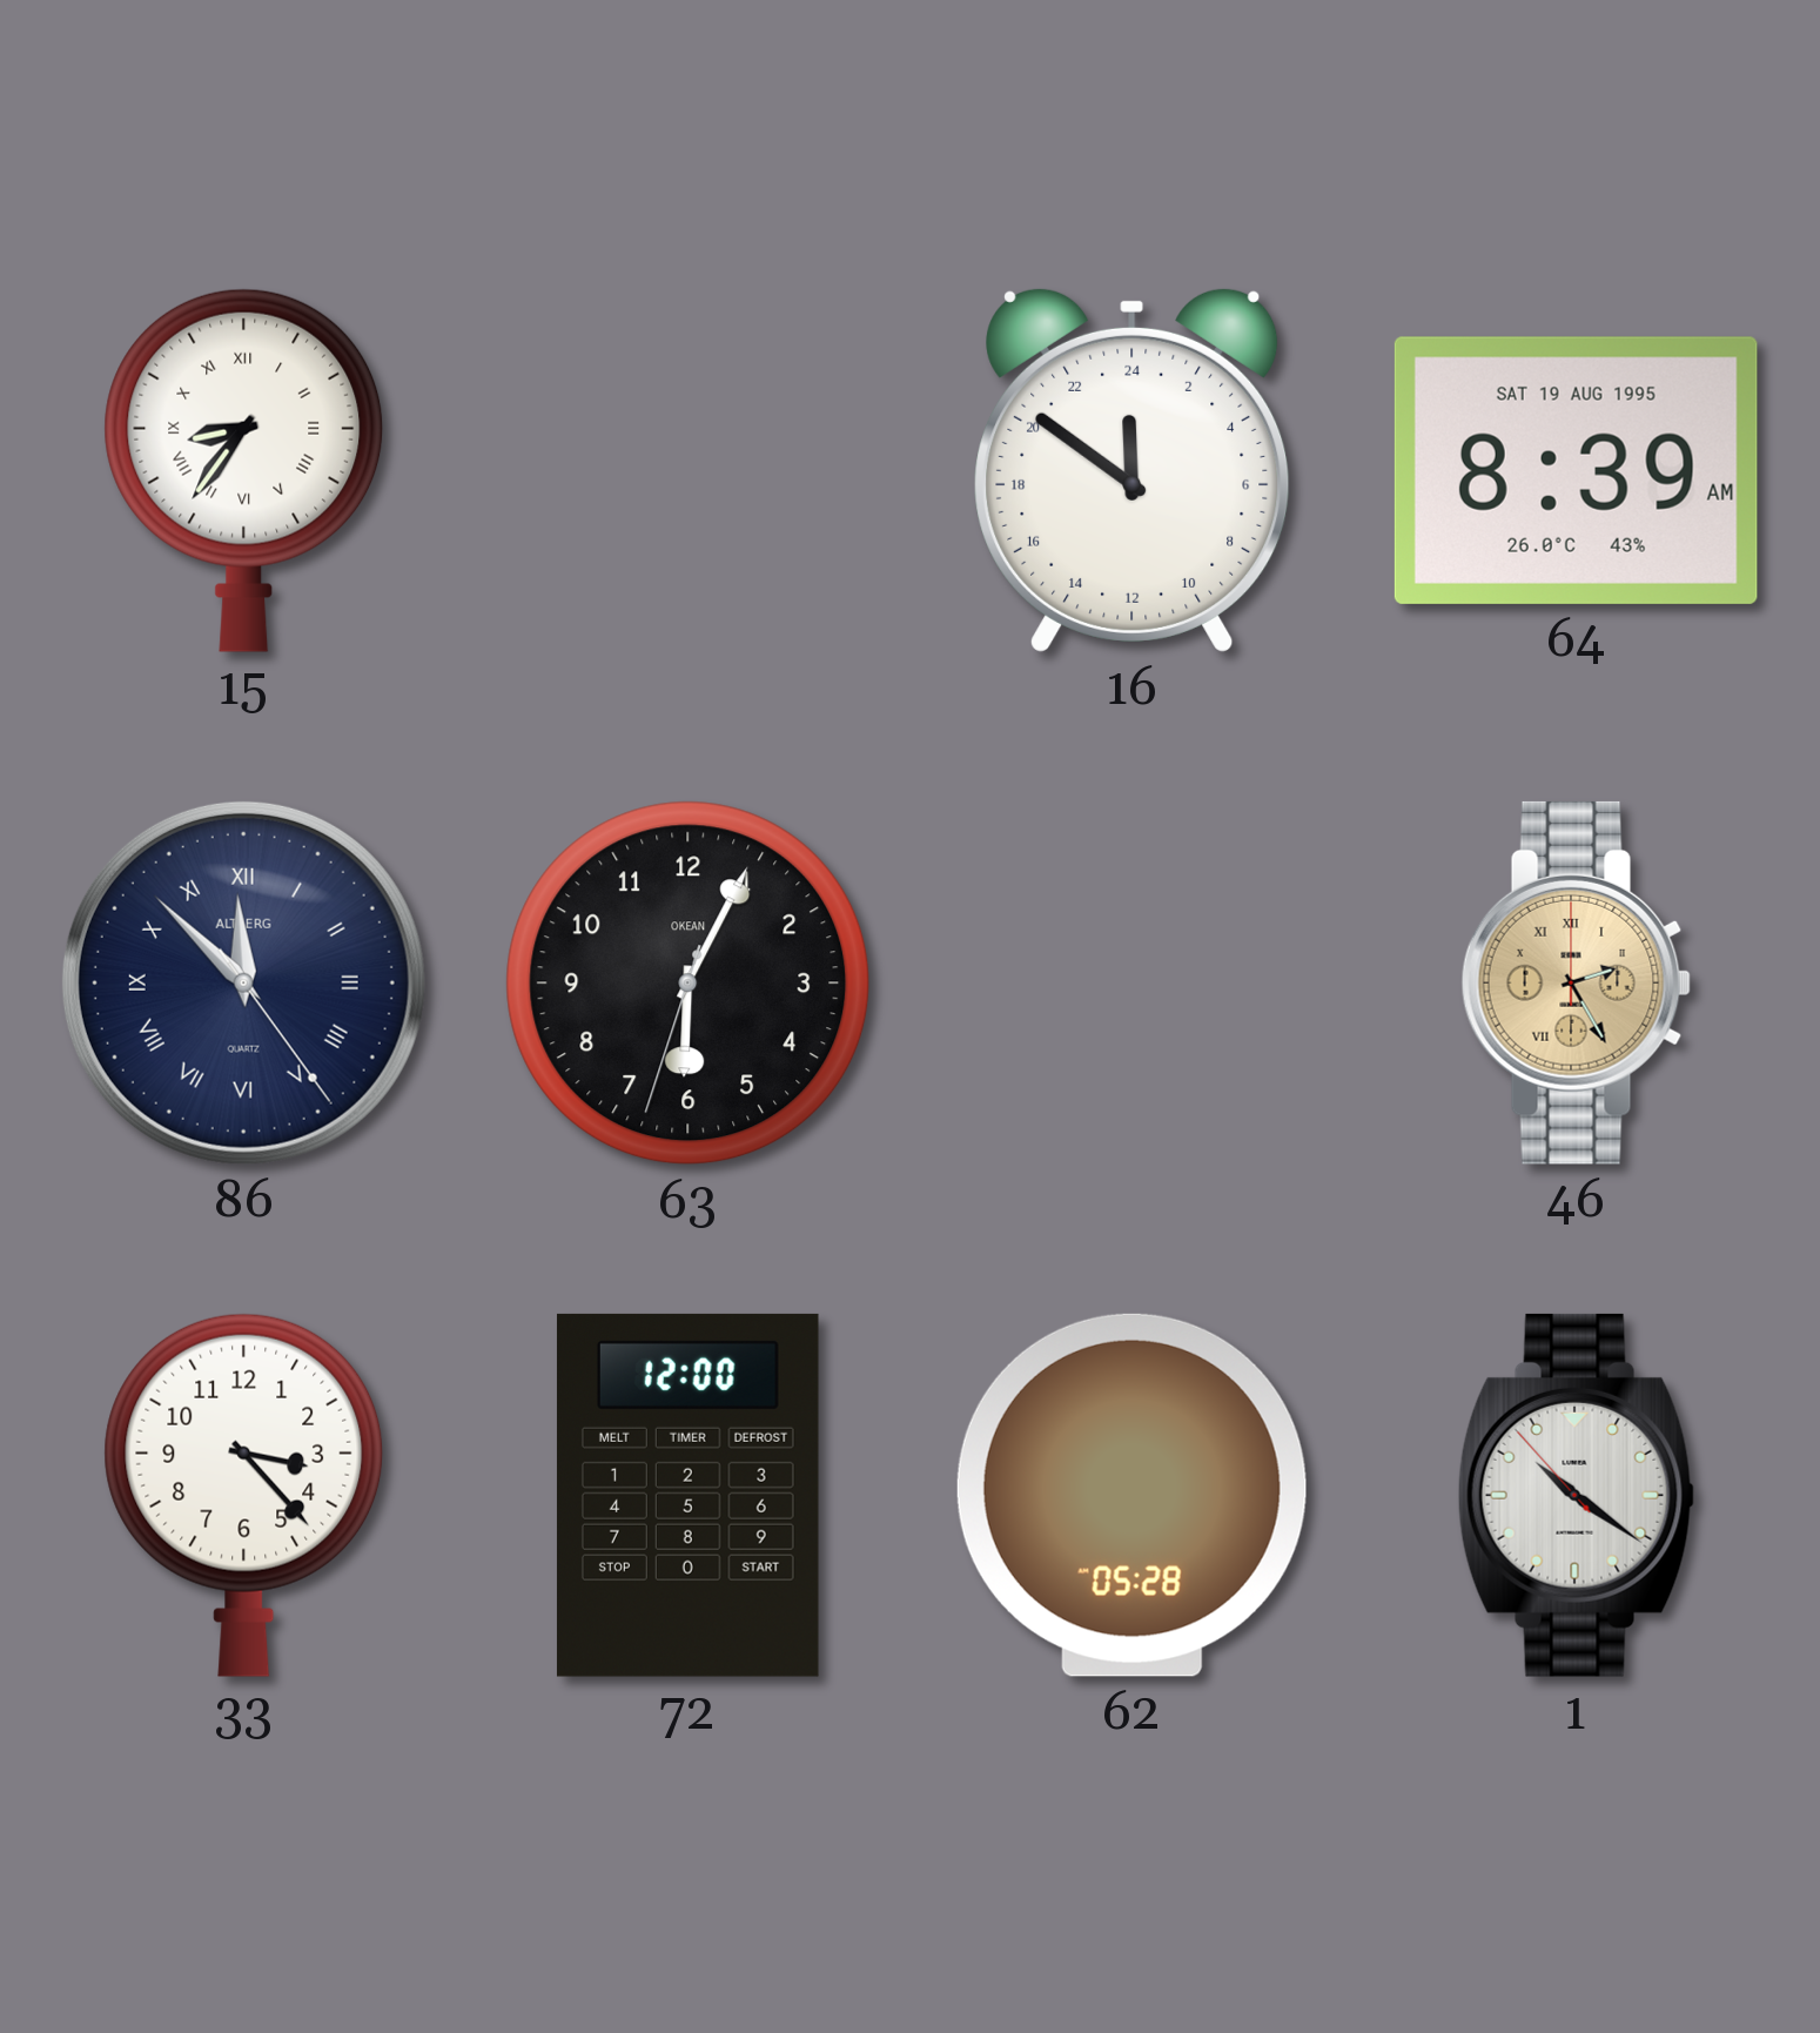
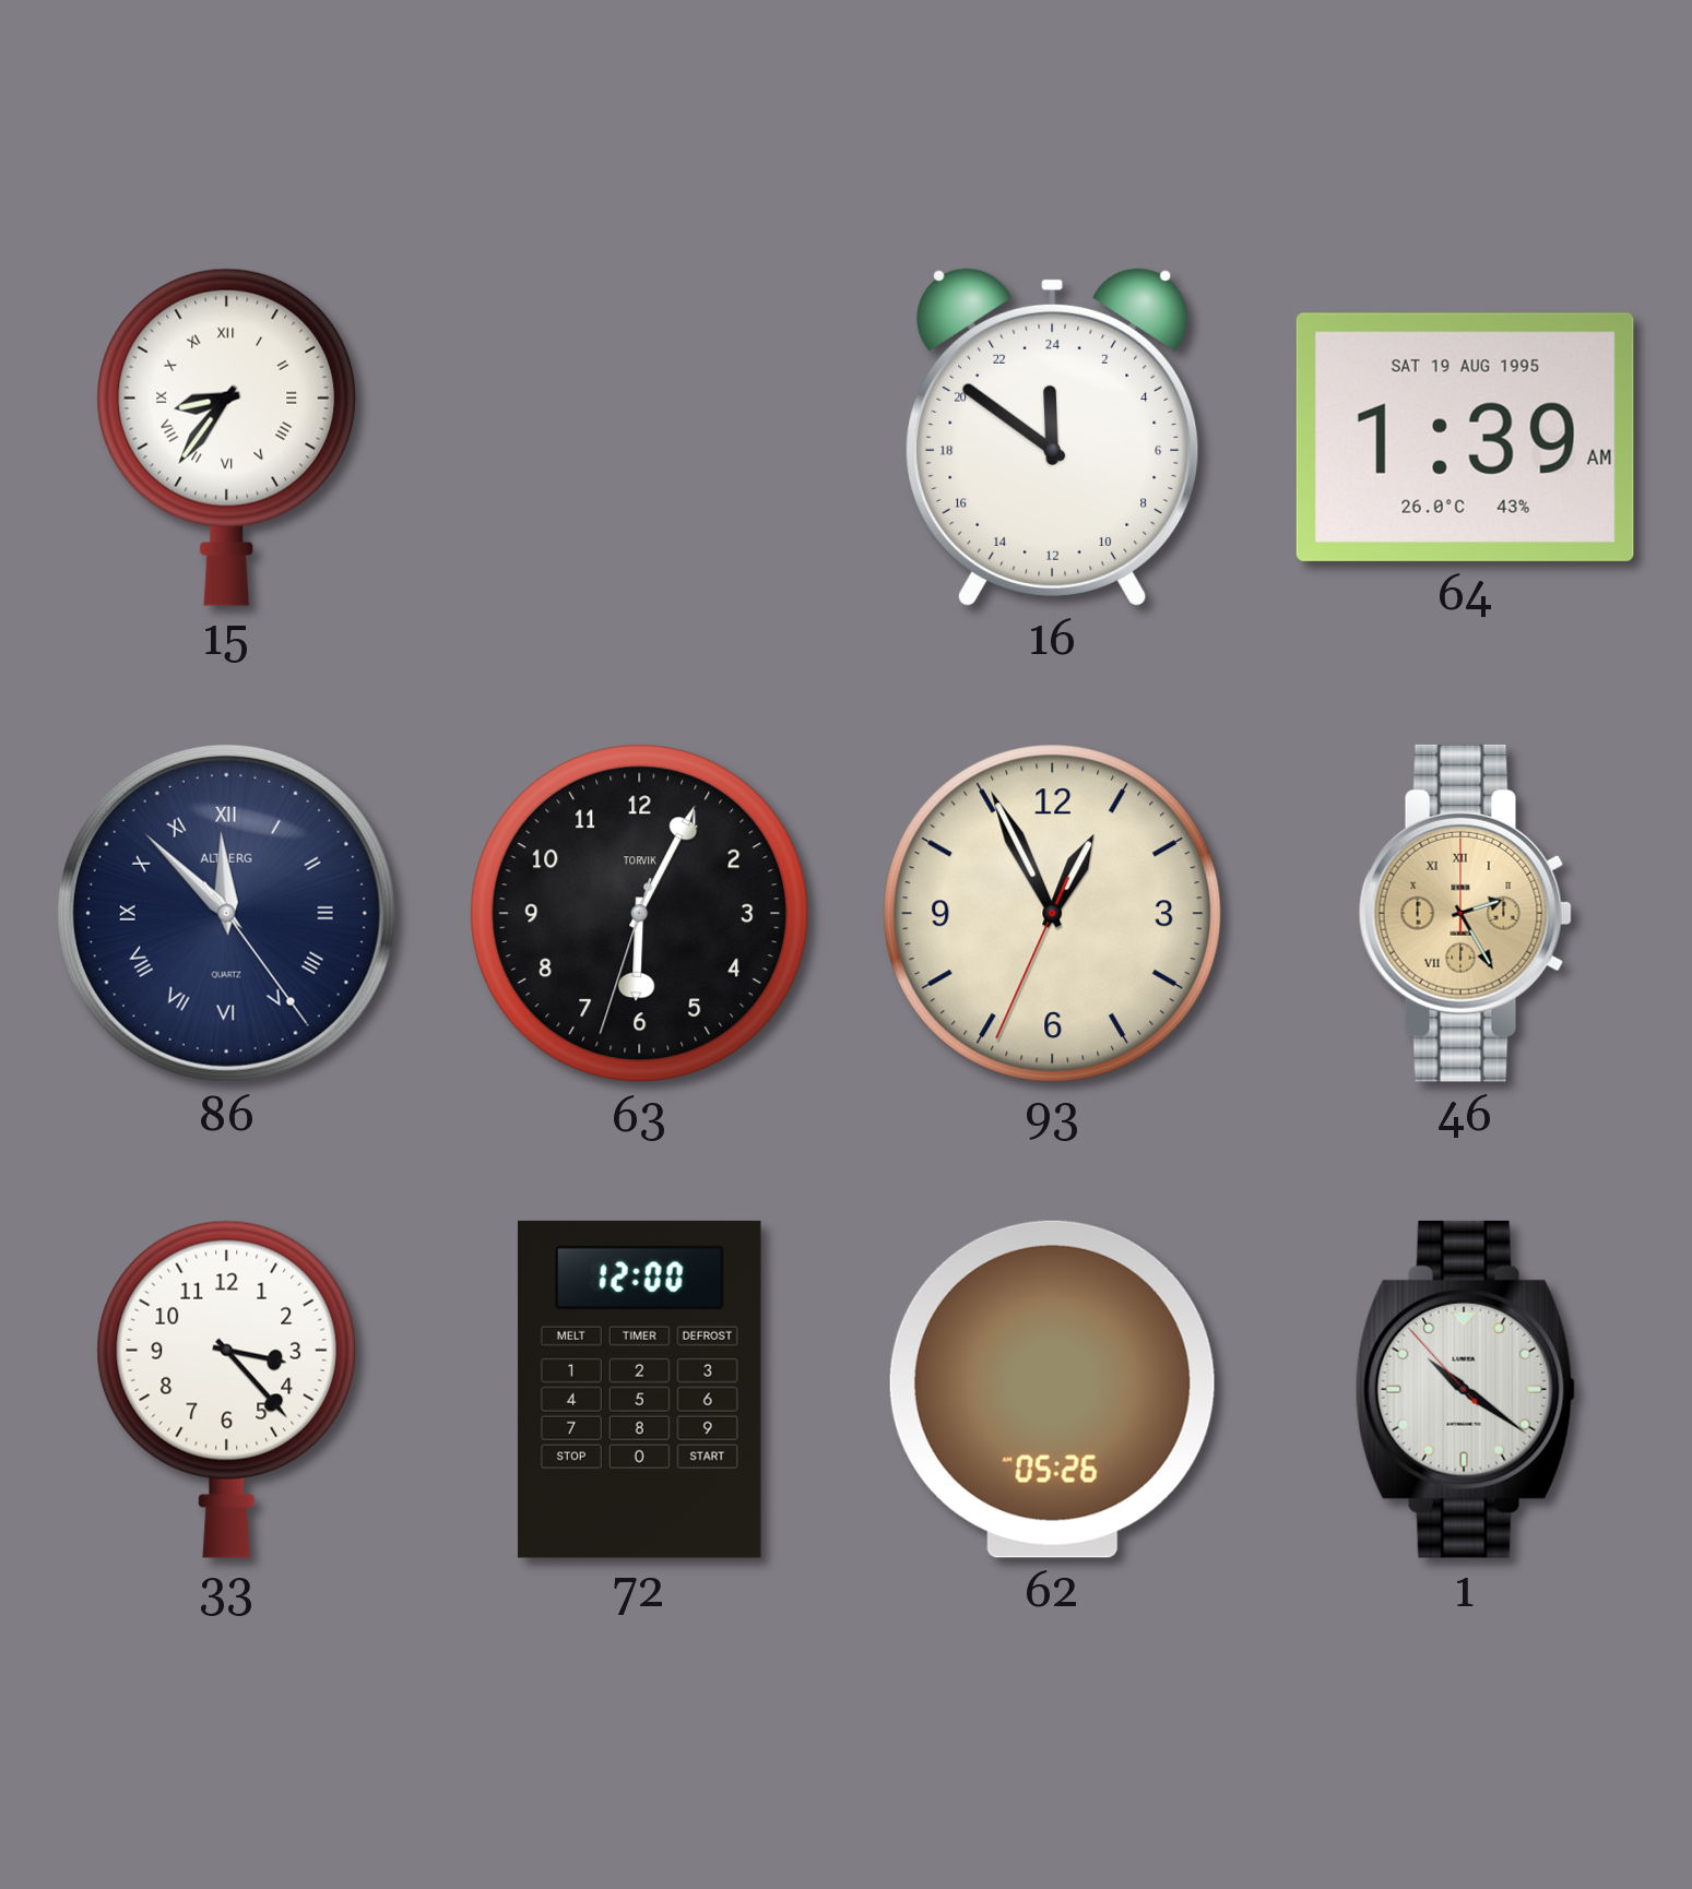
64: 8:39 -> 1:39
63 brand: OKEAN -> TORVIK
93: none -> 12:55
62: 05:28 -> 05:26
